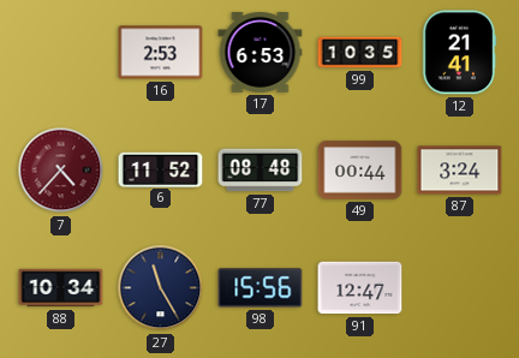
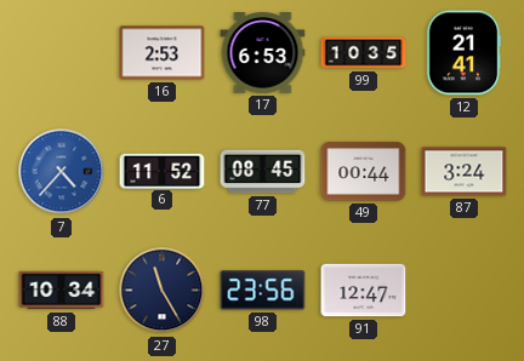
7 dial: burgundy -> blue
77: 08:48 -> 08:45
98: 15:56 -> 23:56
